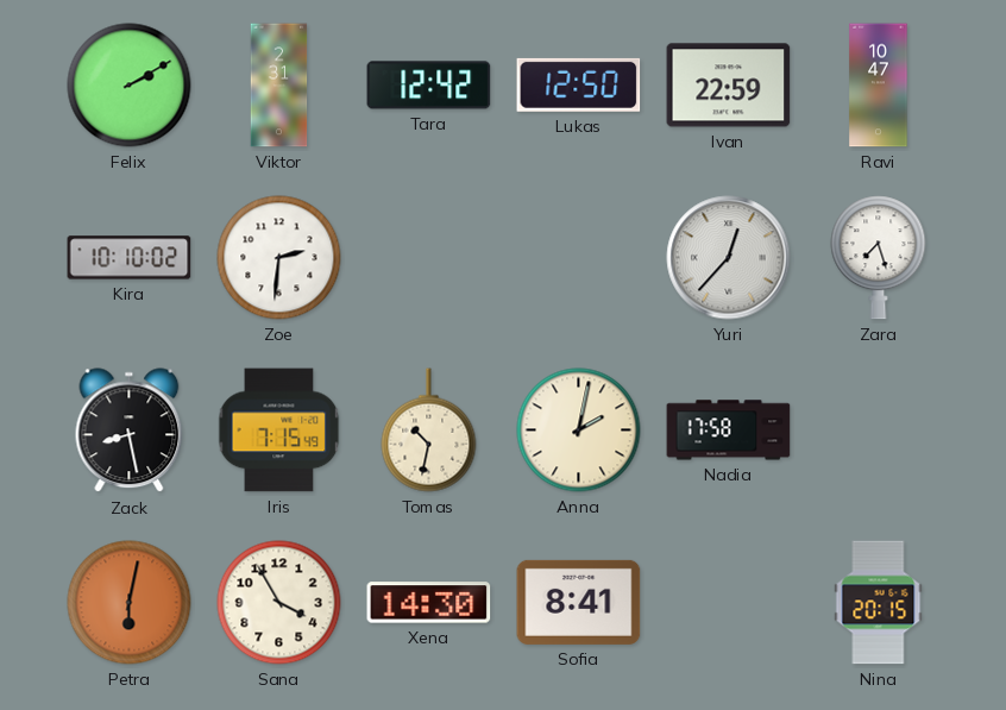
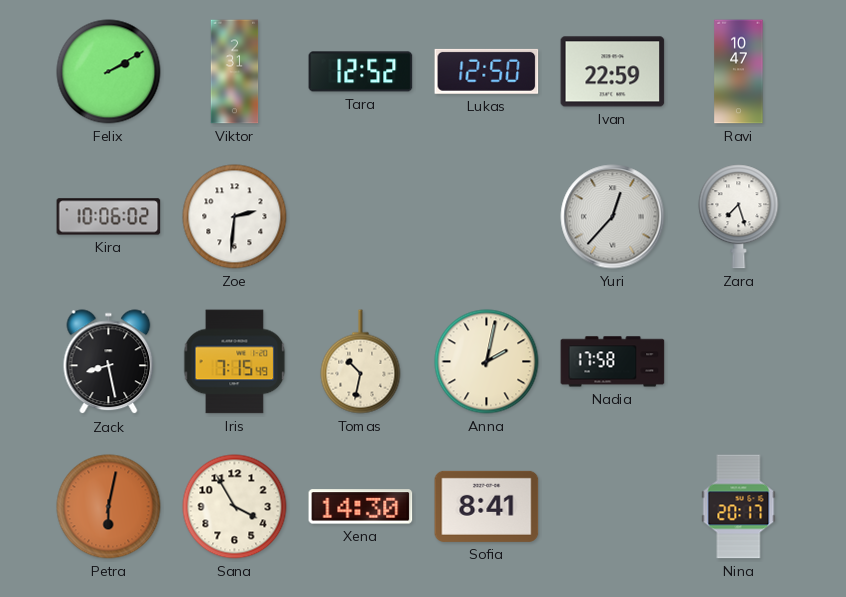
Tara: 12:42 -> 12:52
Kira: 10:10 -> 10:06
Nina: 20:15 -> 20:17
